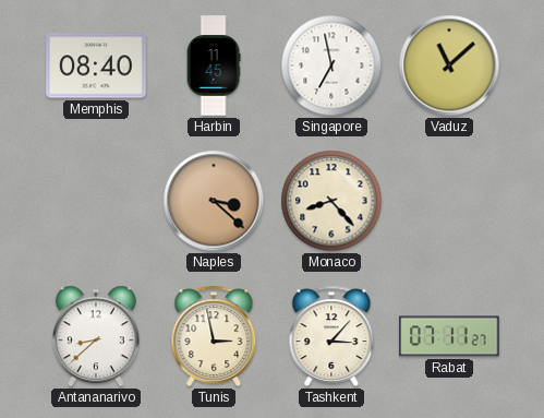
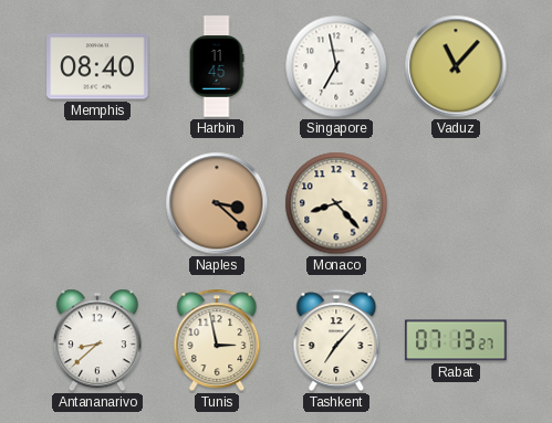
Vaduz: 11:08 -> 11:07
Tashkent: 3:07 -> 7:07
Rabat: 07:11 -> 07:13
